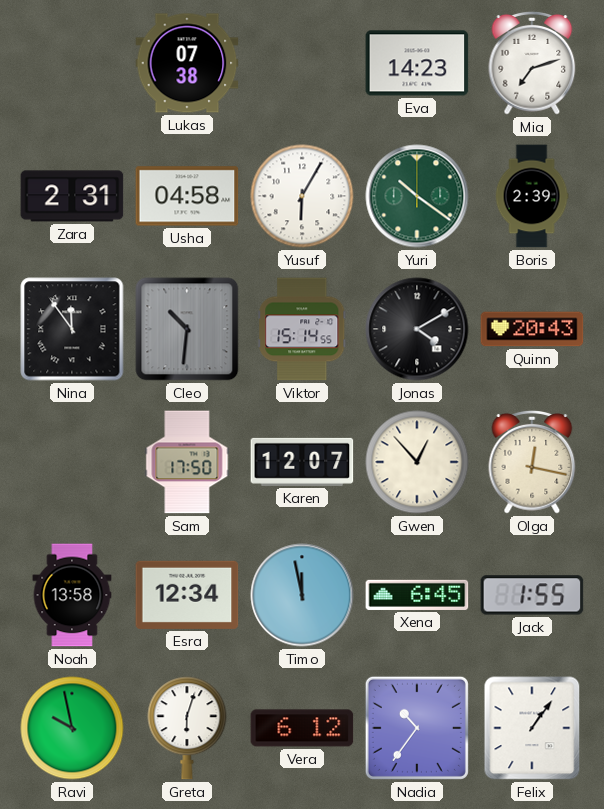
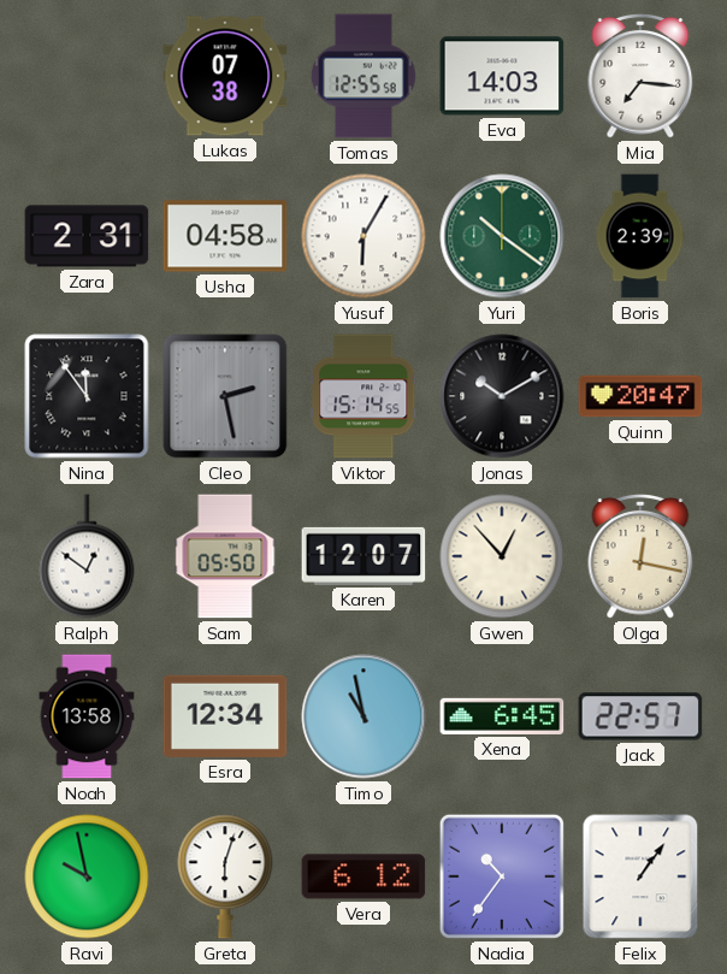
Tomas: none -> 12:55
Eva: 14:23 -> 14:03
Mia: 7:12 -> 7:16
Cleo: 10:31 -> 2:28
Jonas: 4:10 -> 10:10
Quinn: 20:43 -> 20:47
Ralph: none -> 12:51
Sam: 17:50 -> 05:50
Timo: 11:58 -> 10:58
Jack: 1:55 -> 22:57
